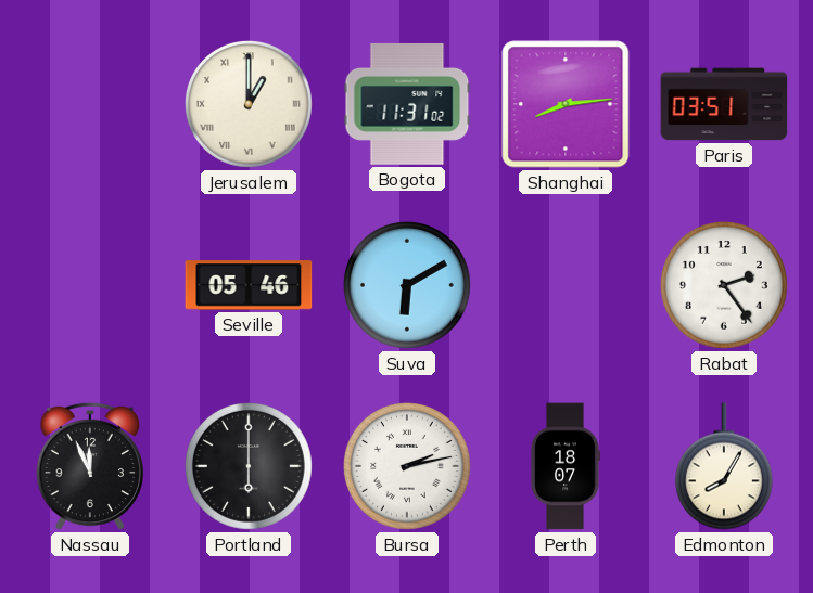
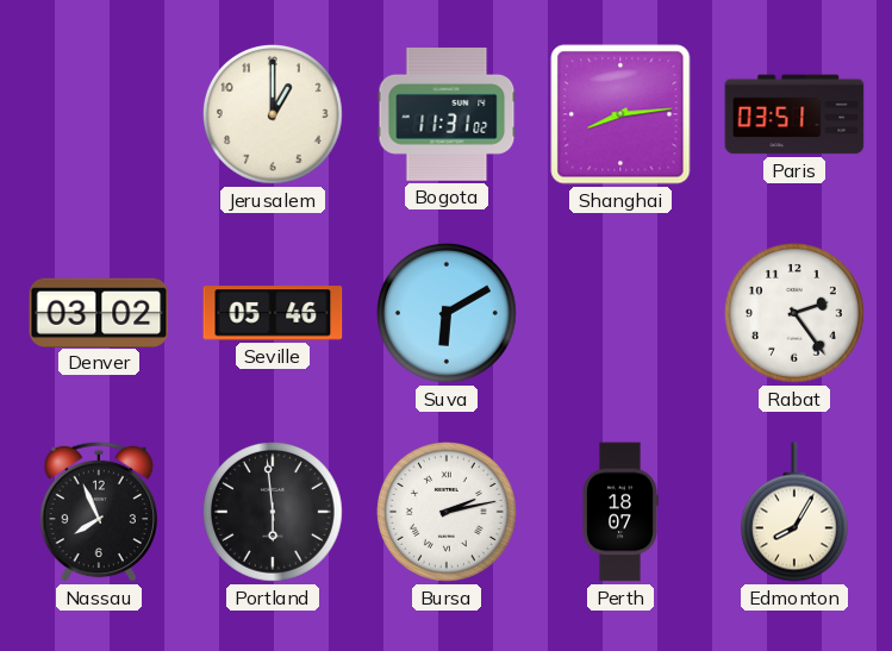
Jerusalem numerals: Roman -> Arabic
Denver: none -> 03:02
Nassau: 11:56 -> 7:56
Portland: 6:00 -> 5:59
